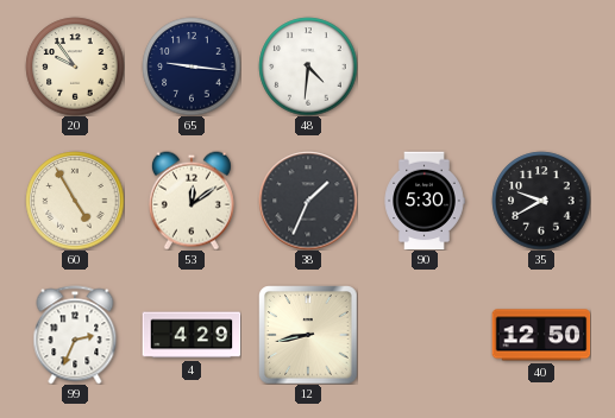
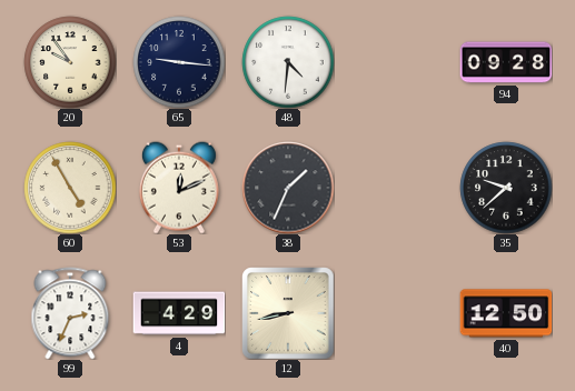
94: none -> 09:28
53: 12:09 -> 12:11
90: 5:30 -> none
35: 9:40 -> 9:38
